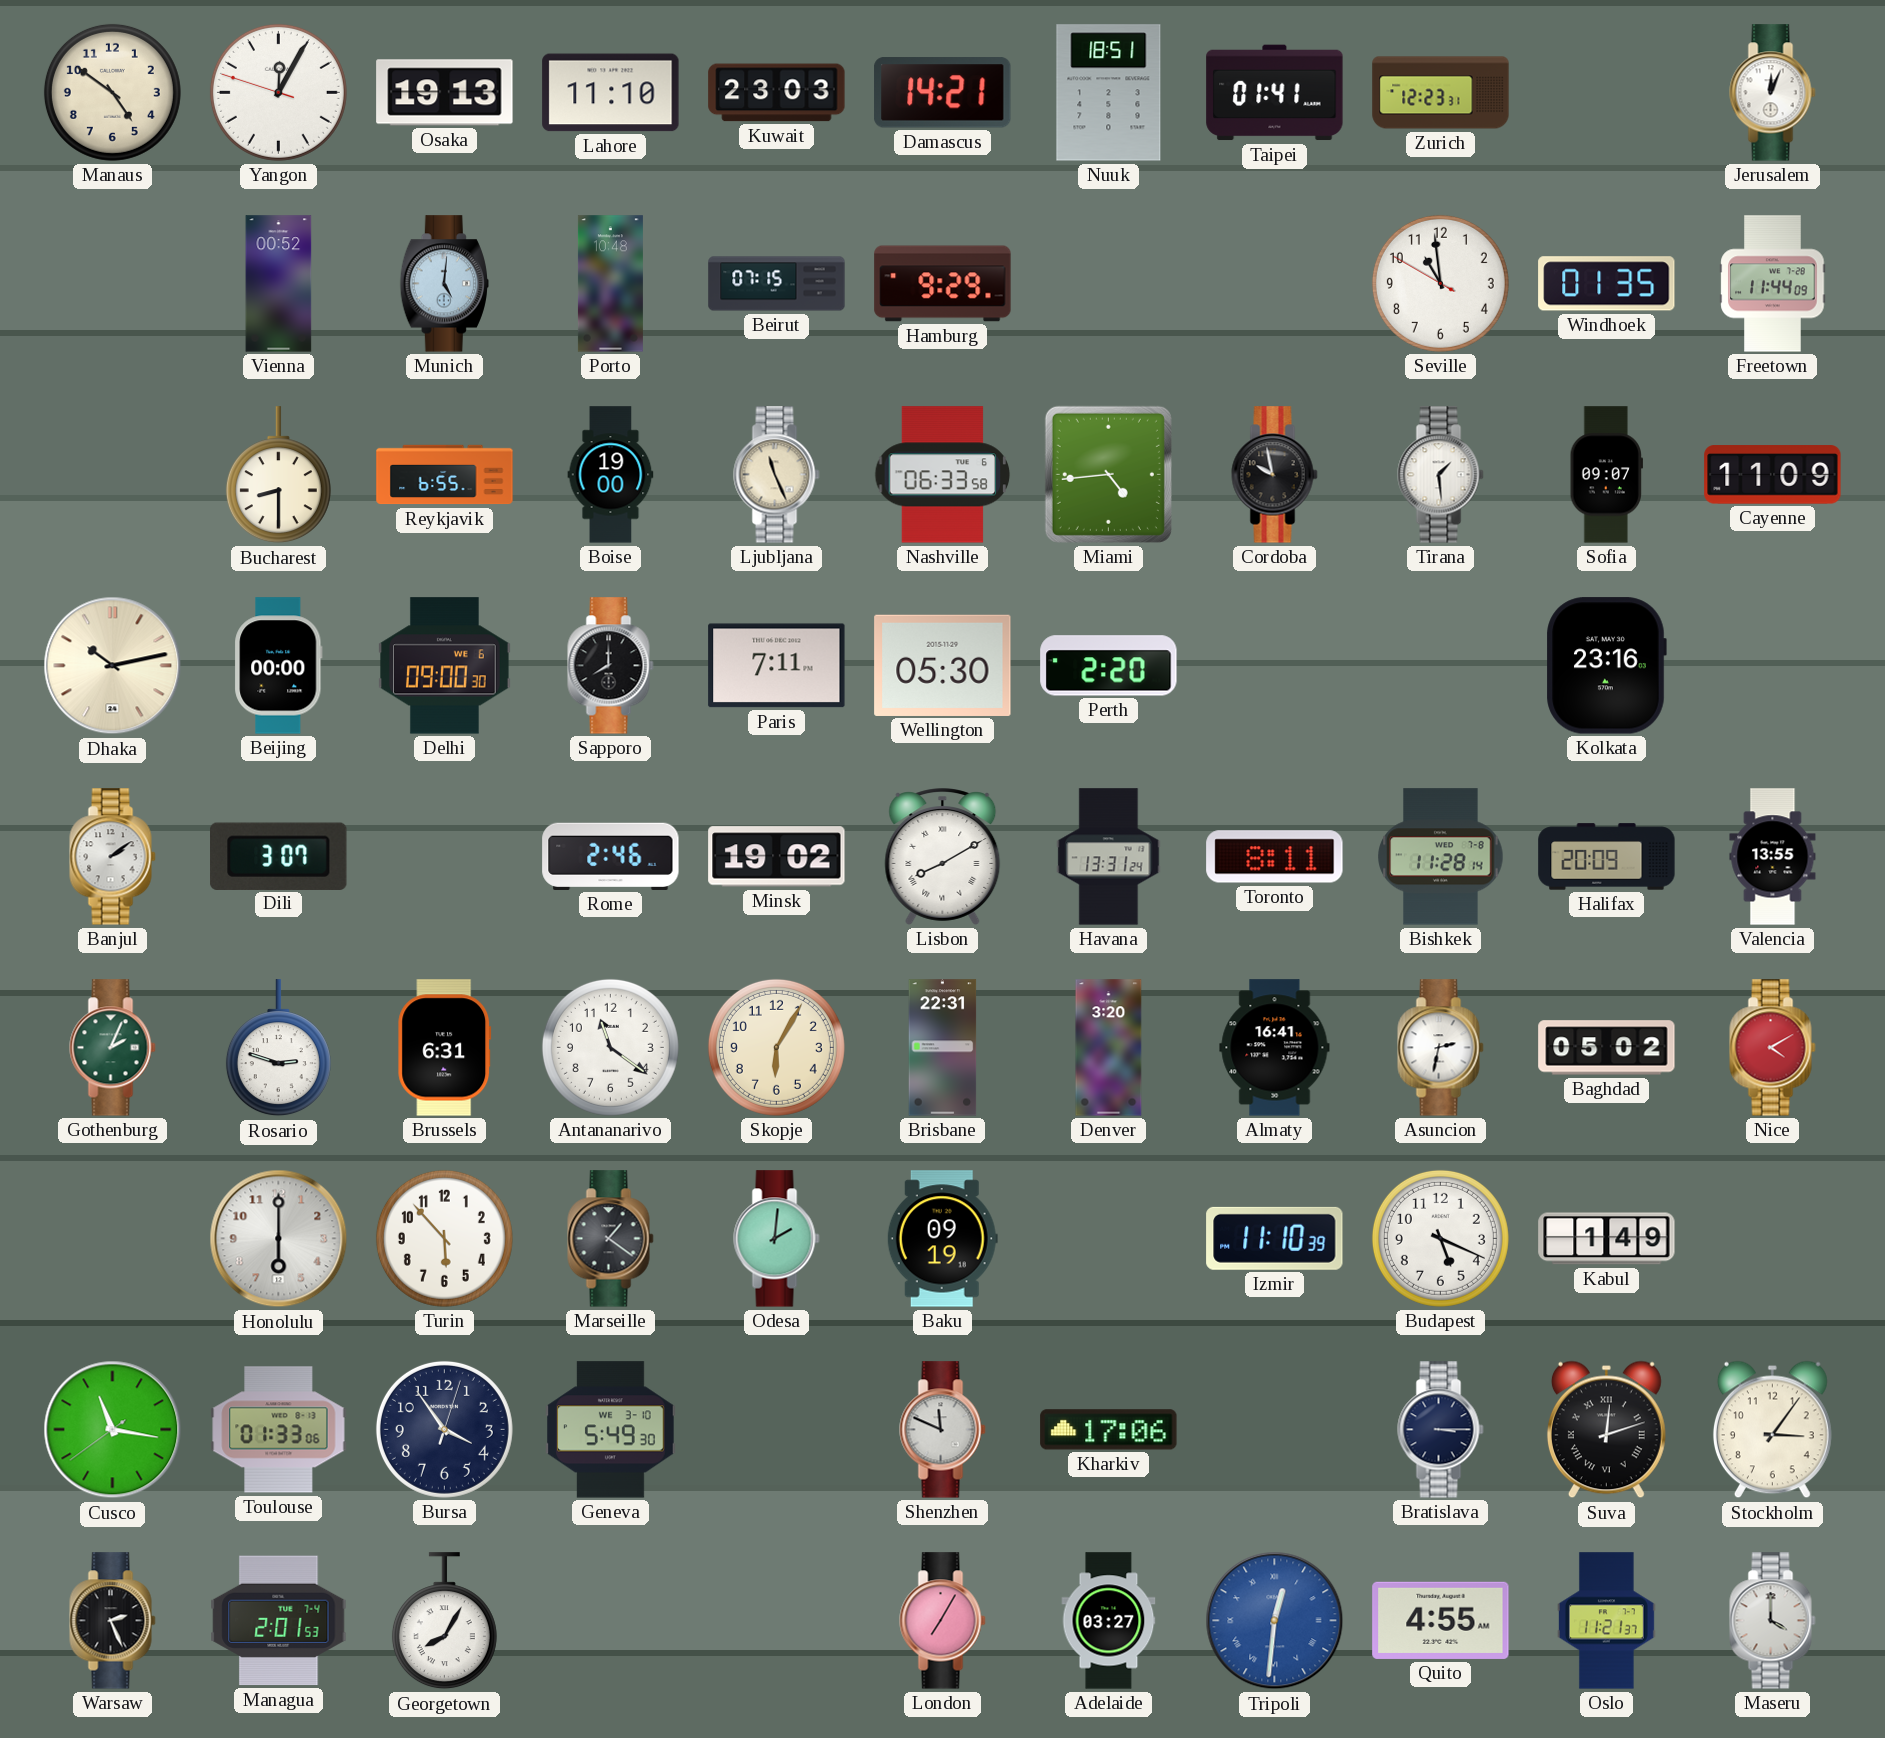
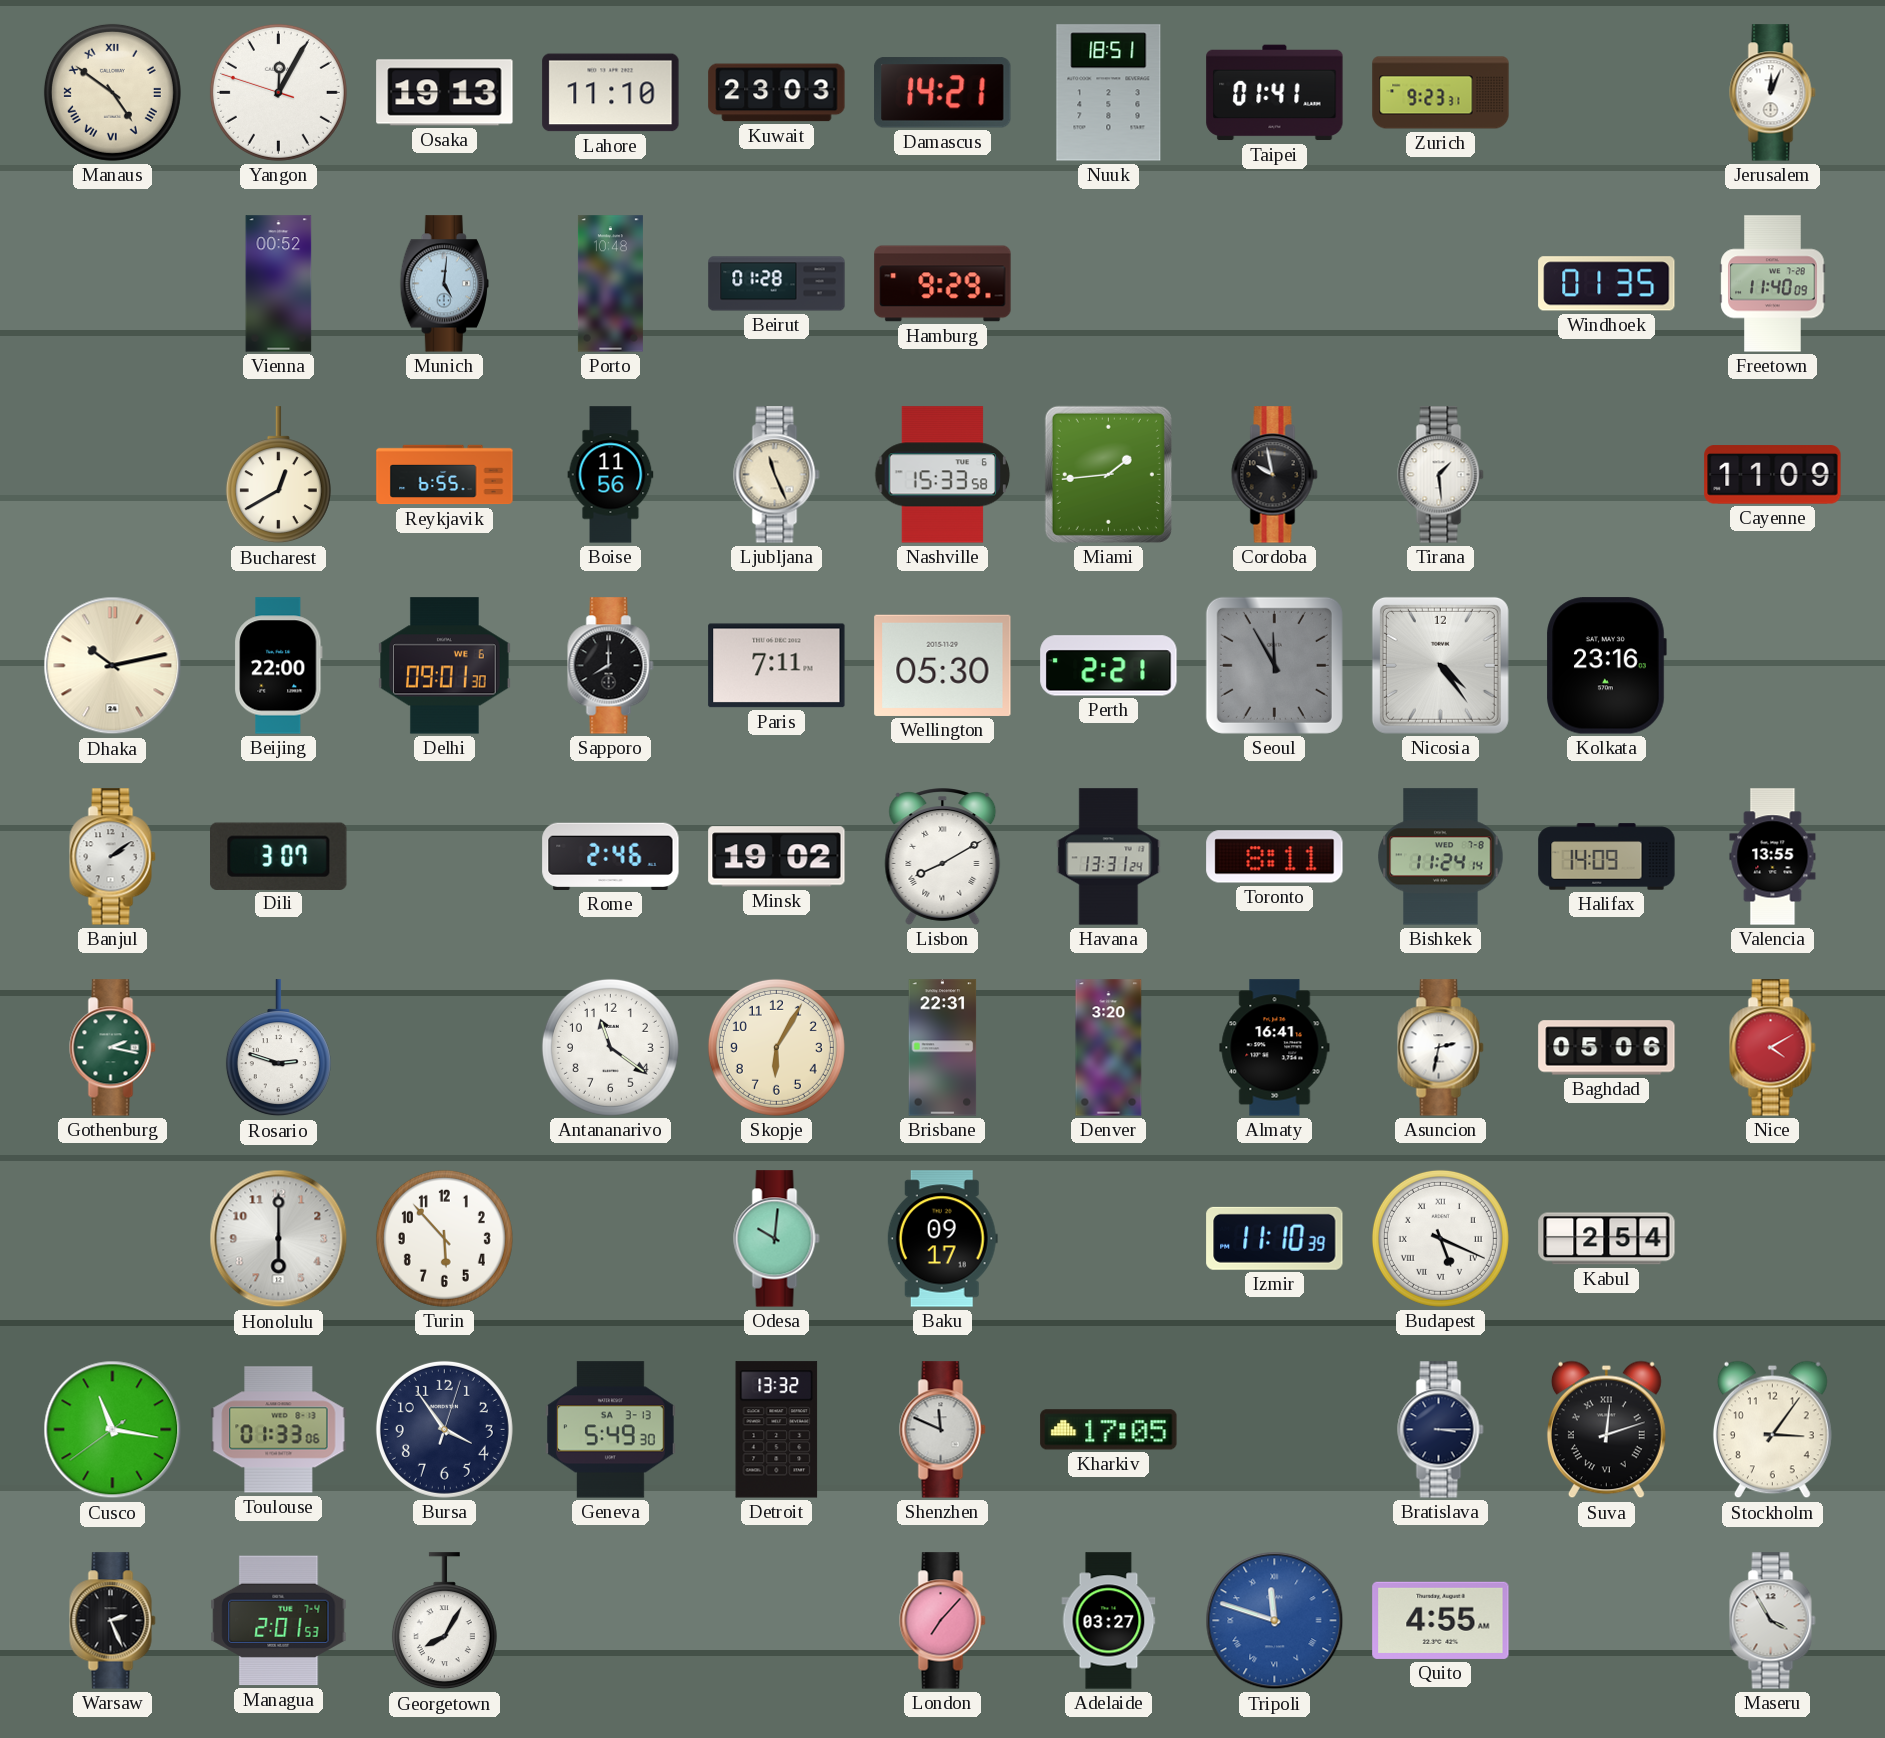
Manaus numerals: Arabic -> Roman
Zurich: 12:23 -> 9:23
Beirut: 07:15 -> 01:28
Seville: 10:58 -> none
Freetown: 11:44 -> 11:40
Bucharest: 8:30 -> 12:40
Boise: 19:00 -> 11:56
Nashville: 06:33 -> 15:33
Miami: 4:44 -> 1:44
Sofia: 09:07 -> none
Beijing: 00:00 -> 22:00
Delhi: 09:00 -> 09:01
Perth: 2:20 -> 2:21
Seoul: none -> 11:55
Nicosia: none -> 4:24
Bishkek: 11:28 -> 11:24
Halifax: 20:09 -> 14:09
Gothenburg: 2:04 -> 2:17
Brussels: 6:31 -> none
Baghdad: 05:02 -> 05:06
Marseille: 1:21 -> none
Odesa: 2:01 -> 10:01
Baku: 09:19 -> 09:17
Budapest numerals: Arabic -> Roman
Kabul: 1:49 -> 2:54
Geneva date: WE 3-10 -> SA 3-13
Detroit: none -> 13:32
Kharkiv: 17:06 -> 17:05
London: 7:05 -> 7:07
Tripoli: 12:31 -> 11:48
Oslo: 11:21 -> none
Maseru: 4:00 -> 3:55
